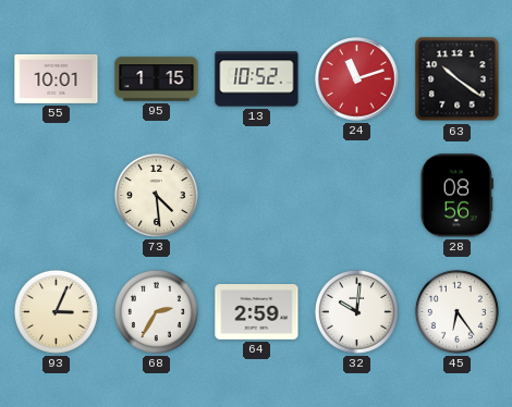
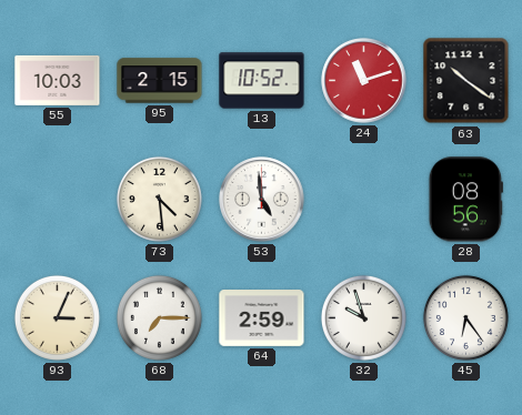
55: 10:01 -> 10:03
95: 1:15 -> 2:15
53: none -> 4:59
68: 2:35 -> 7:15
32: 10:01 -> 9:57
